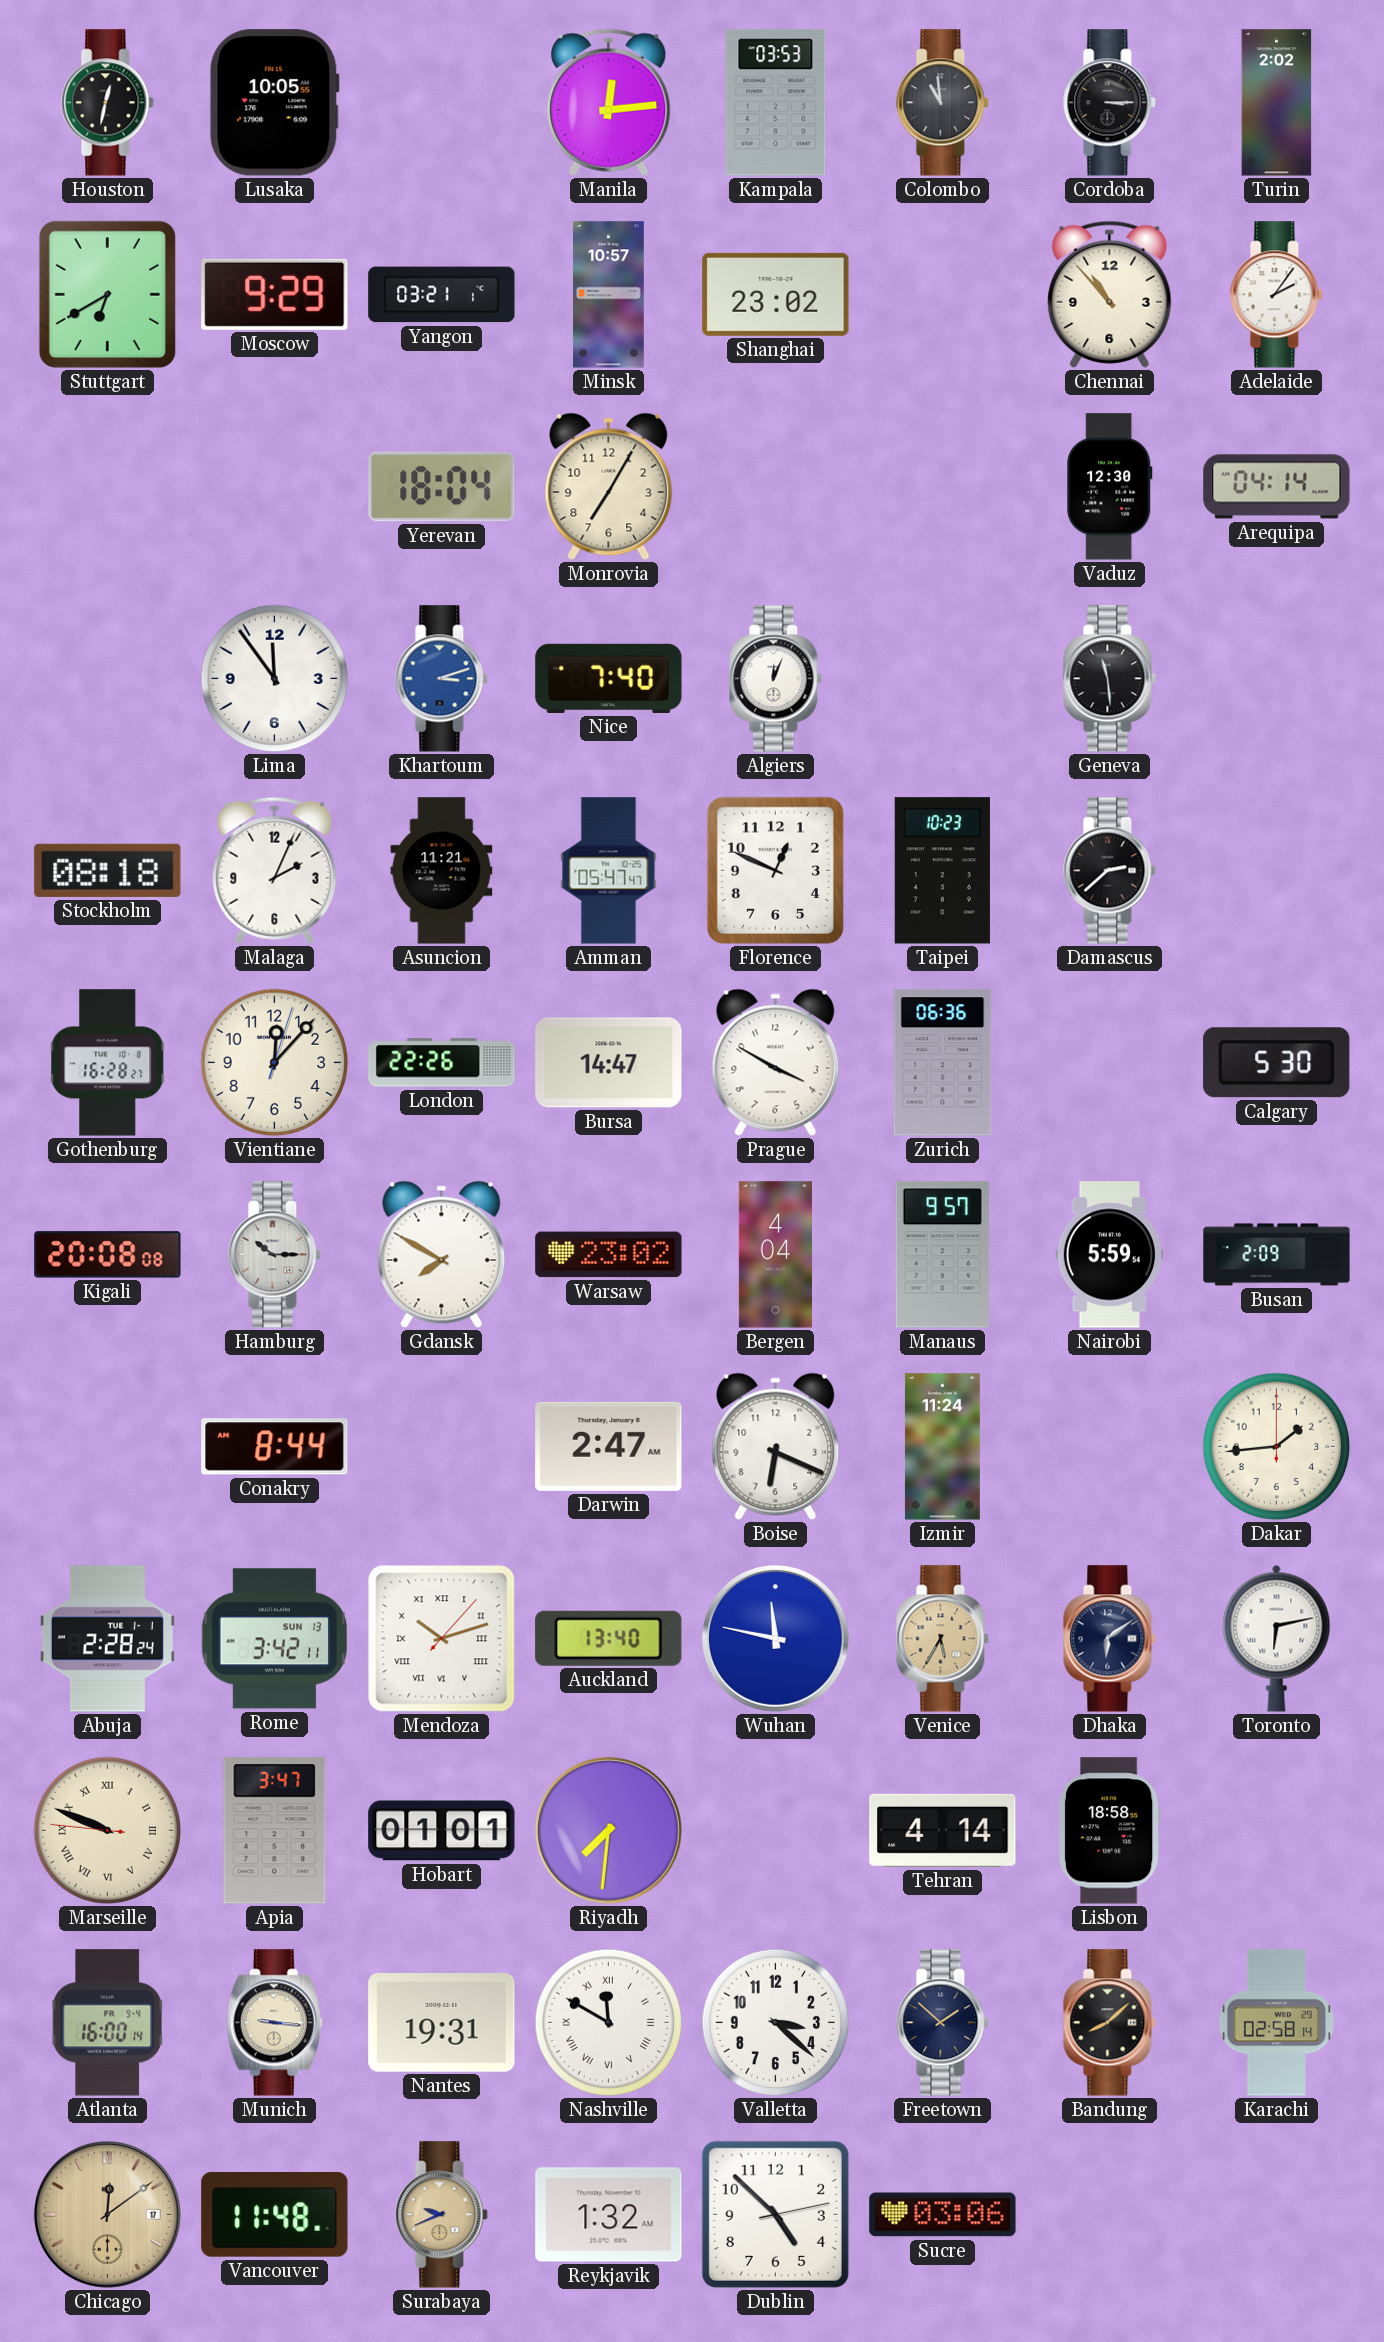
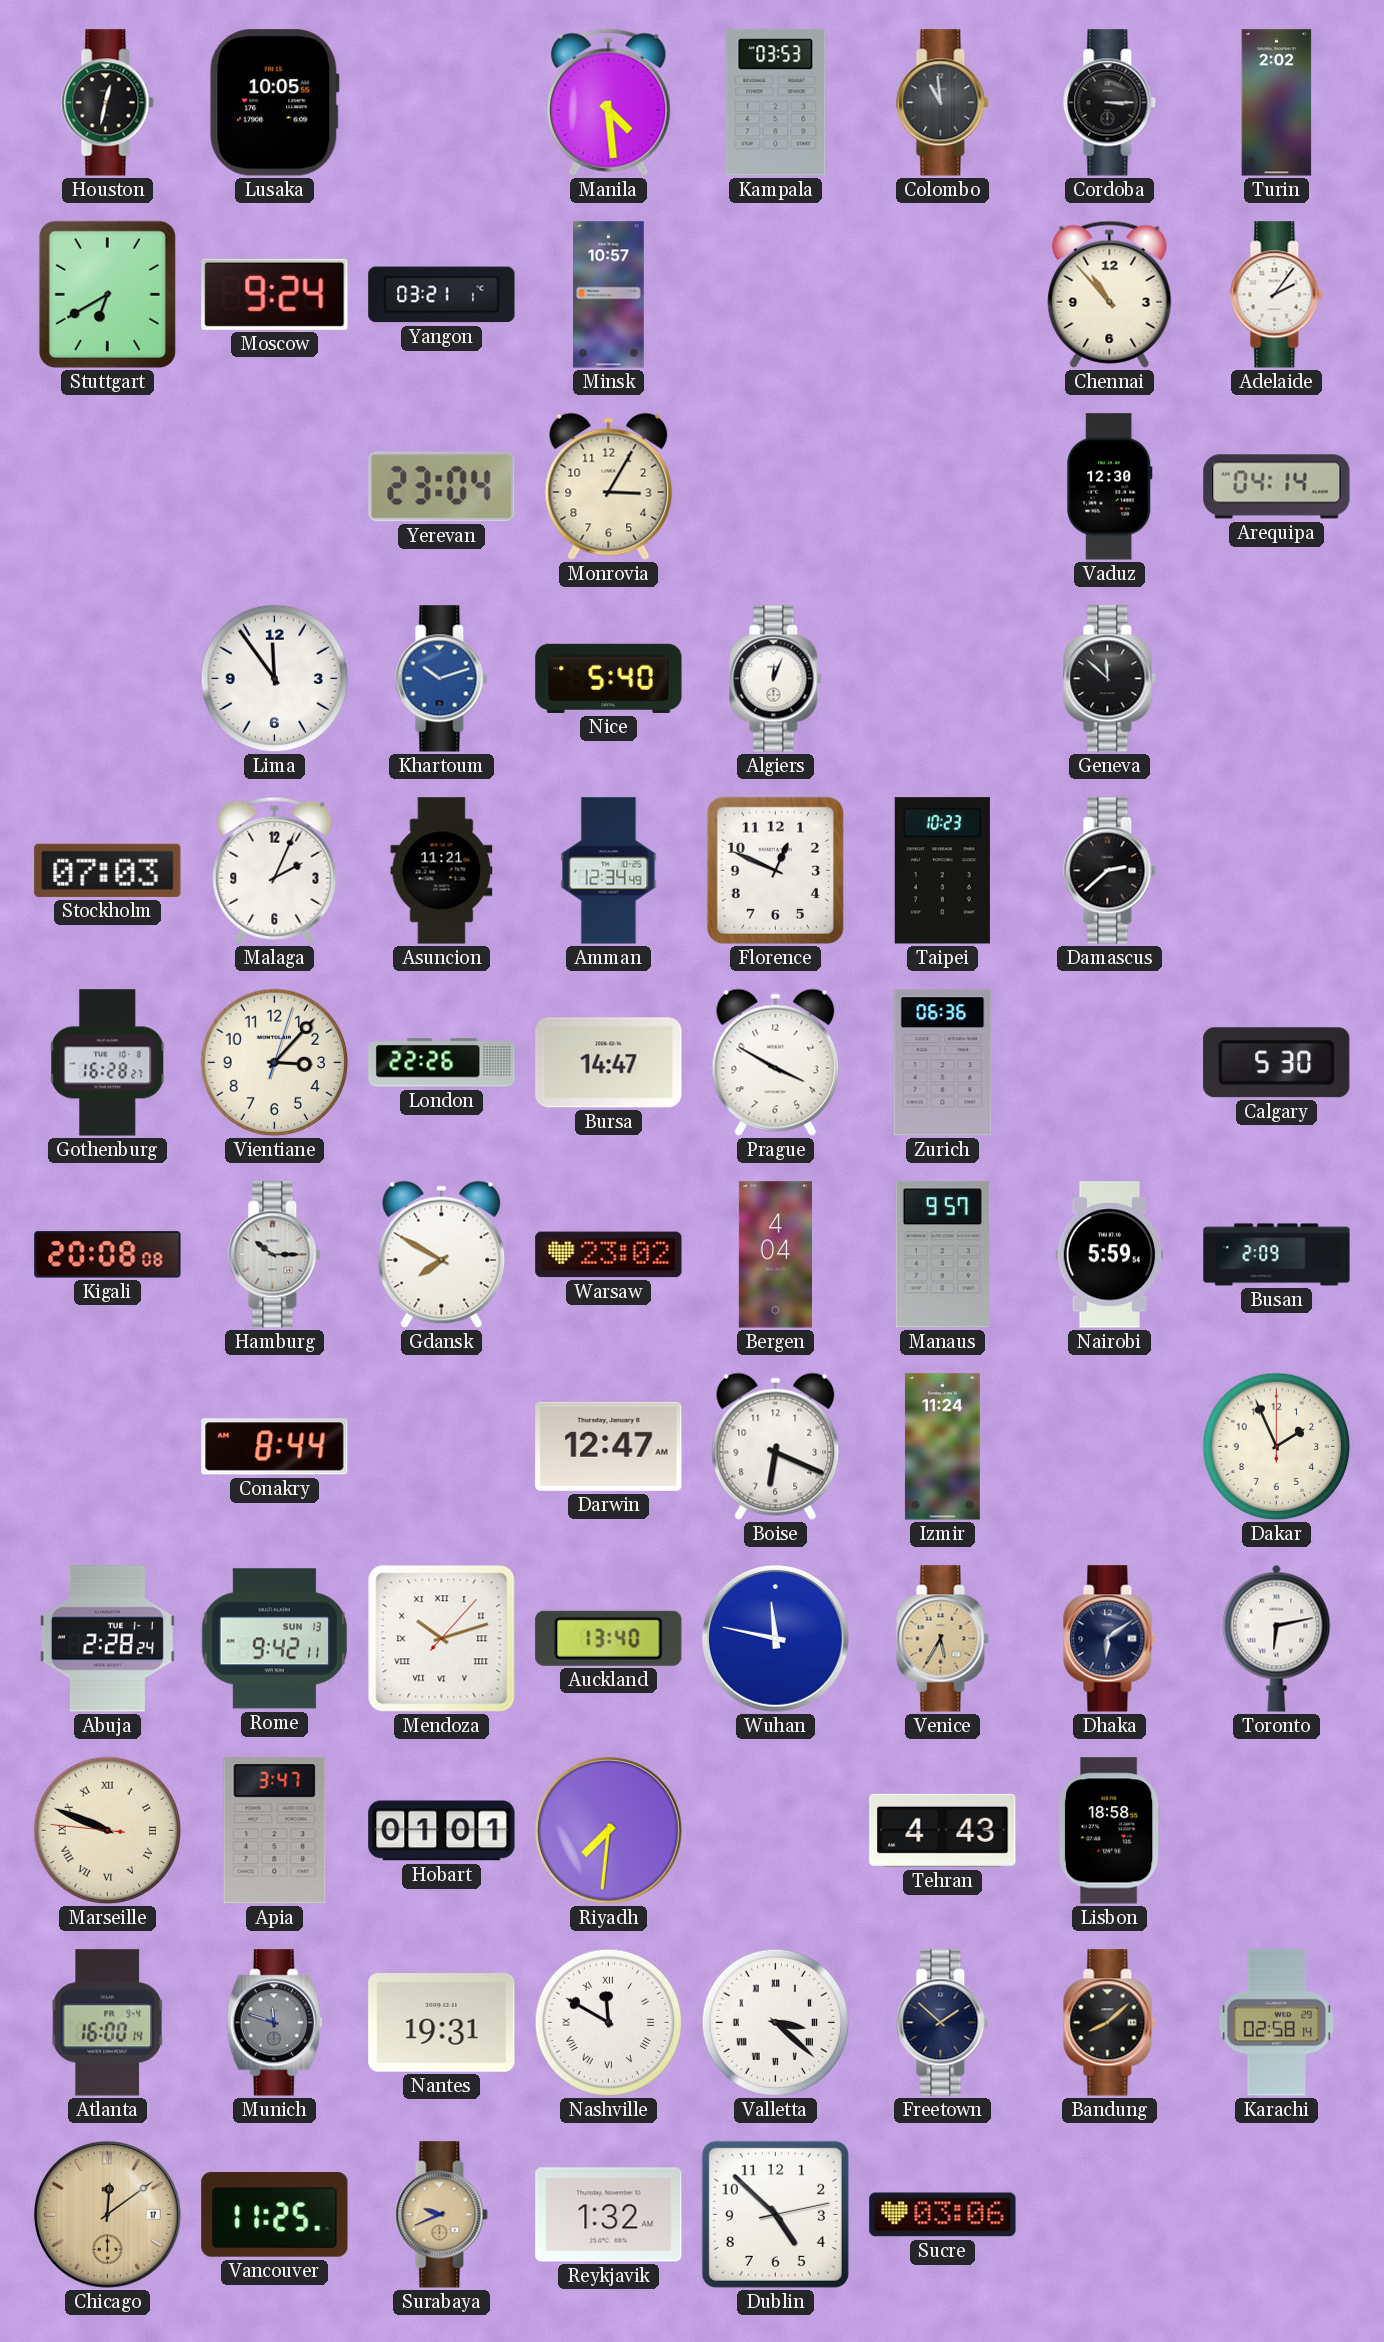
Manila: 12:14 -> 4:29
Moscow: 9:29 -> 9:24
Shanghai: 23:02 -> none
Yerevan: 18:04 -> 23:04
Monrovia: 7:05 -> 3:05
Khartoum: 3:12 -> 10:12
Nice: 7:40 -> 5:40
Geneva: 11:29 -> 11:52
Stockholm: 08:18 -> 07:03
Amman: 05:47 -> 12:34
Vientiane: 12:07 -> 3:07
Darwin: 2:47 -> 12:47
Dakar: 1:44 -> 1:56
Rome: 3:42 -> 9:42
Tehran: 4:14 -> 4:43
Munich: 9:16 -> 11:48
Munich dial: cream -> grey
Valletta numerals: Arabic -> Roman
Vancouver: 11:48 -> 11:25
